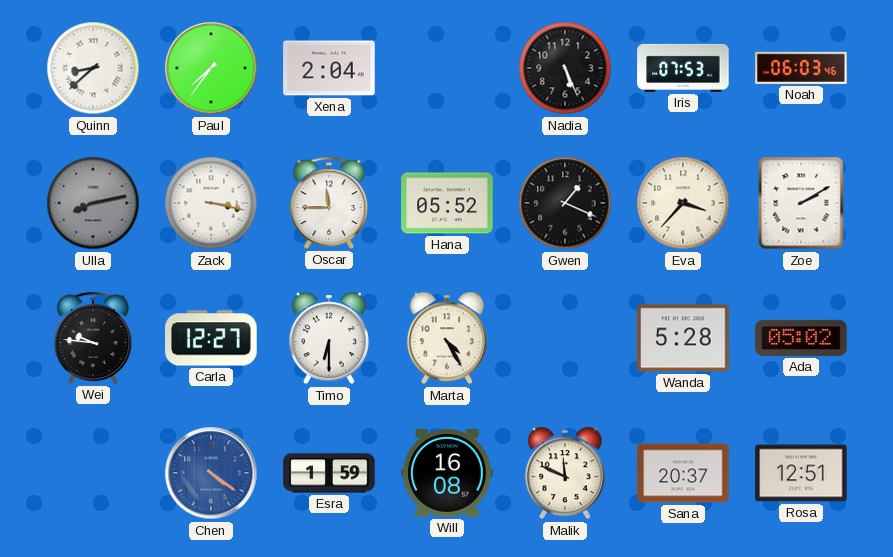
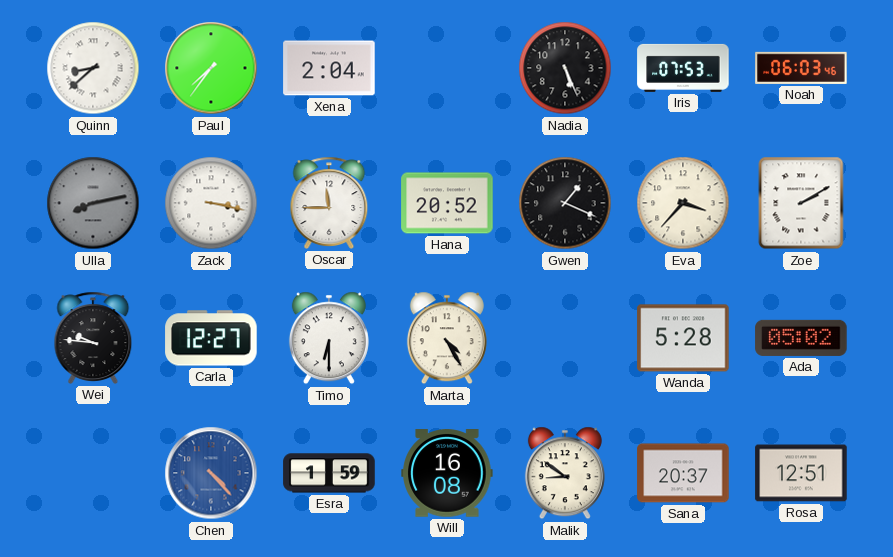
Hana: 05:52 -> 20:52
Chen: 4:21 -> 4:23
Malik: 11:49 -> 8:51
